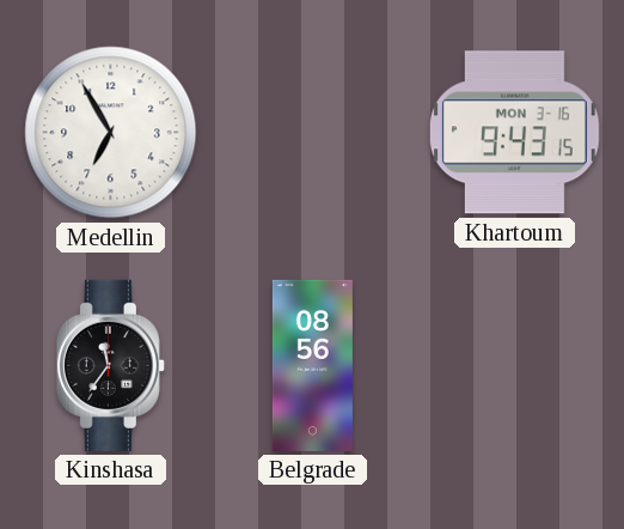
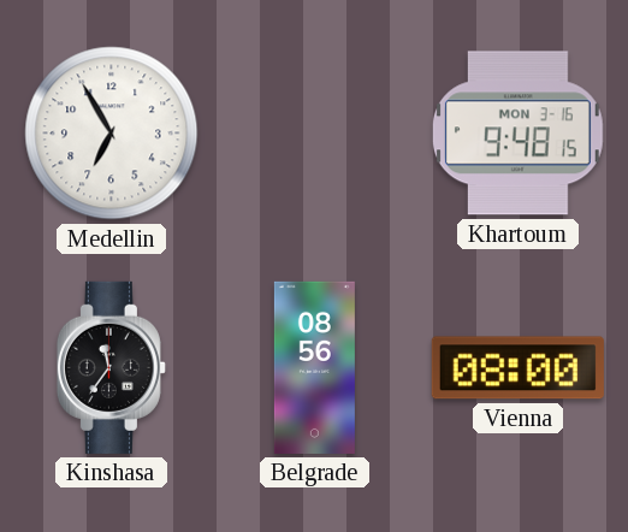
Khartoum: 9:43 -> 9:48
Vienna: none -> 08:00
